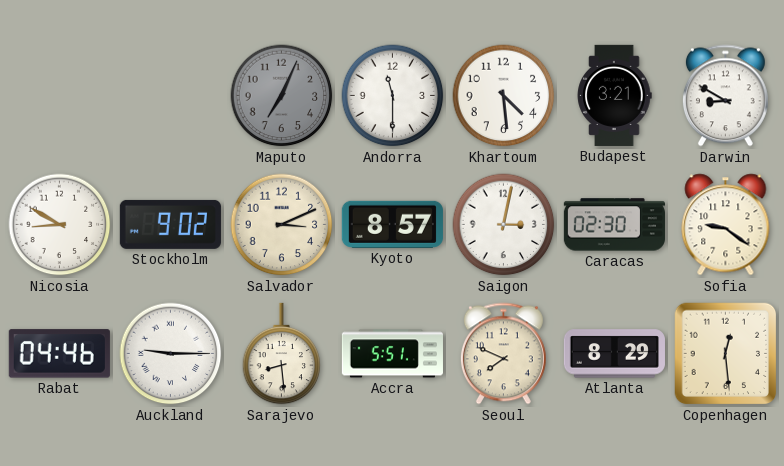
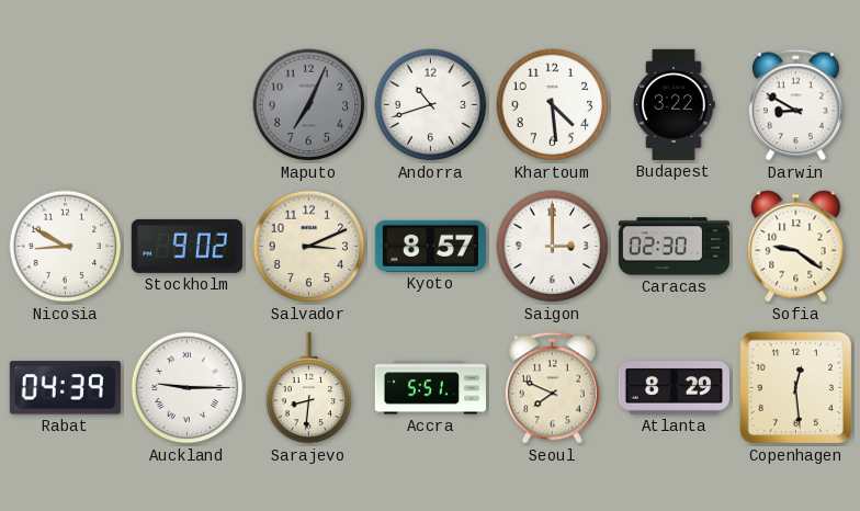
Andorra: 11:30 -> 10:42
Budapest: 3:21 -> 3:22
Saigon: 3:02 -> 3:00
Rabat: 04:46 -> 04:39
Sarajevo: 8:29 -> 8:31
